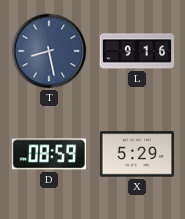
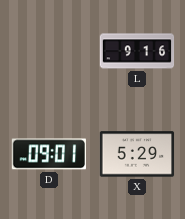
T: 8:28 -> none
D: 08:59 -> 09:01
